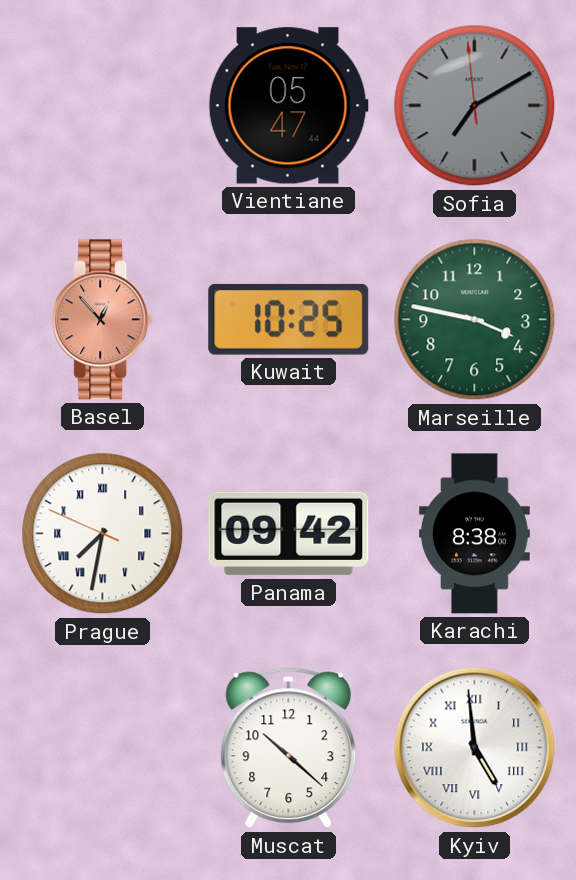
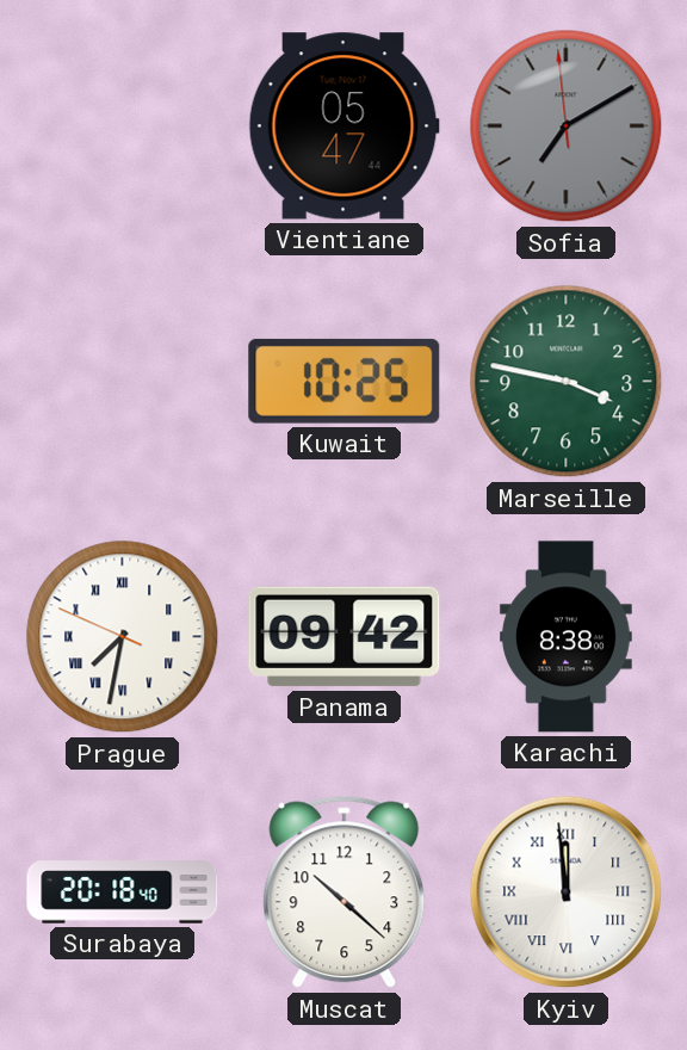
Basel: 12:53 -> none
Surabaya: none -> 20:18
Kyiv: 4:59 -> 11:59
